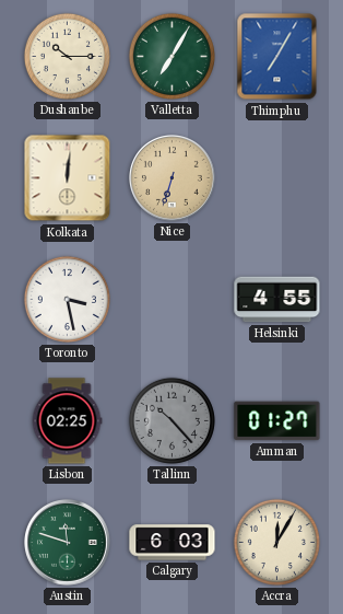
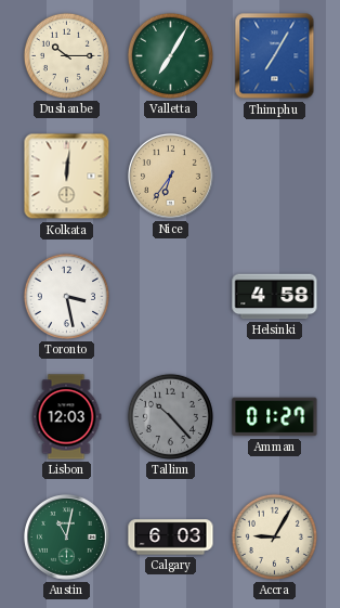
Nice: 6:33 -> 6:36
Helsinki: 4:55 -> 4:58
Lisbon: 02:25 -> 12:03
Austin: 11:48 -> 11:02
Accra: 12:05 -> 9:05
